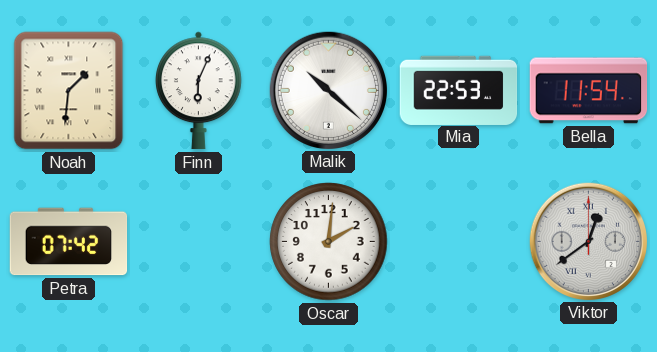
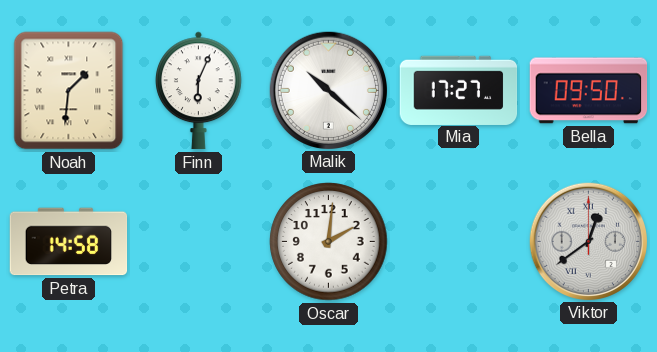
Mia: 22:53 -> 17:27
Bella: 11:54 -> 09:50
Petra: 07:42 -> 14:58
